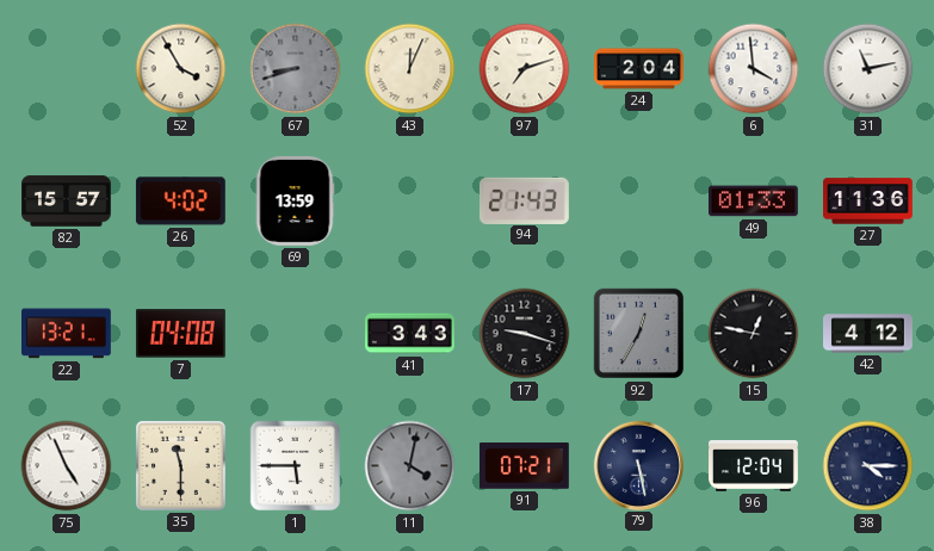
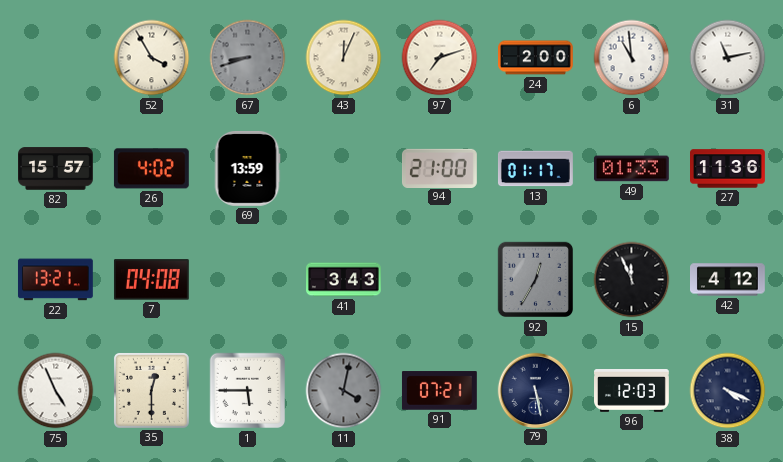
24: 2:04 -> 2:00
6: 3:59 -> 10:59
94: 21:43 -> 21:00
13: none -> 01:17
17: 9:18 -> none
15: 12:47 -> 11:56
35: 11:30 -> 12:30
96: 12:04 -> 12:03
38: 4:15 -> 4:19
